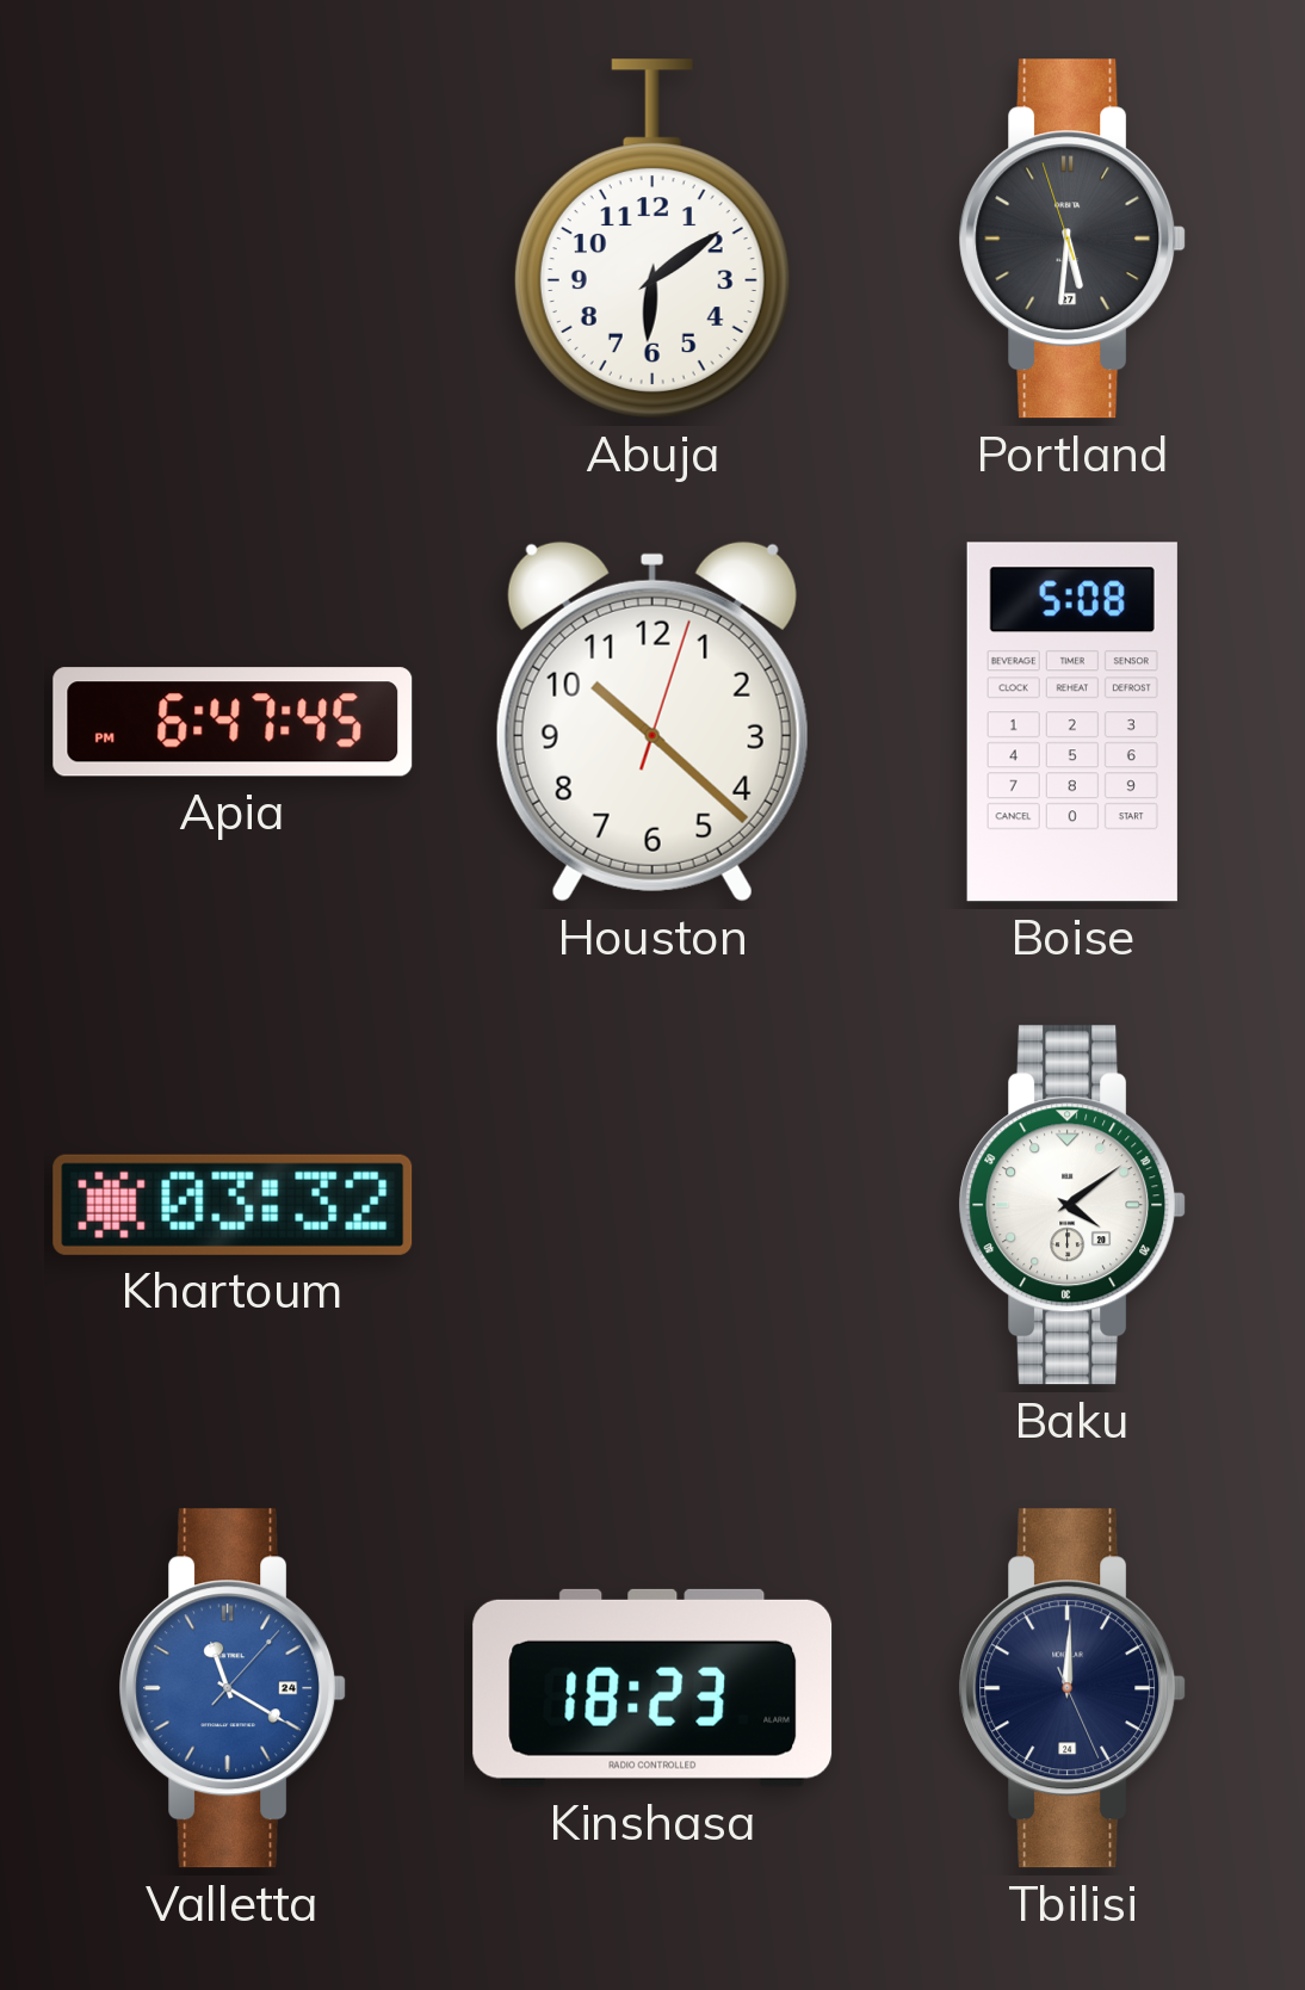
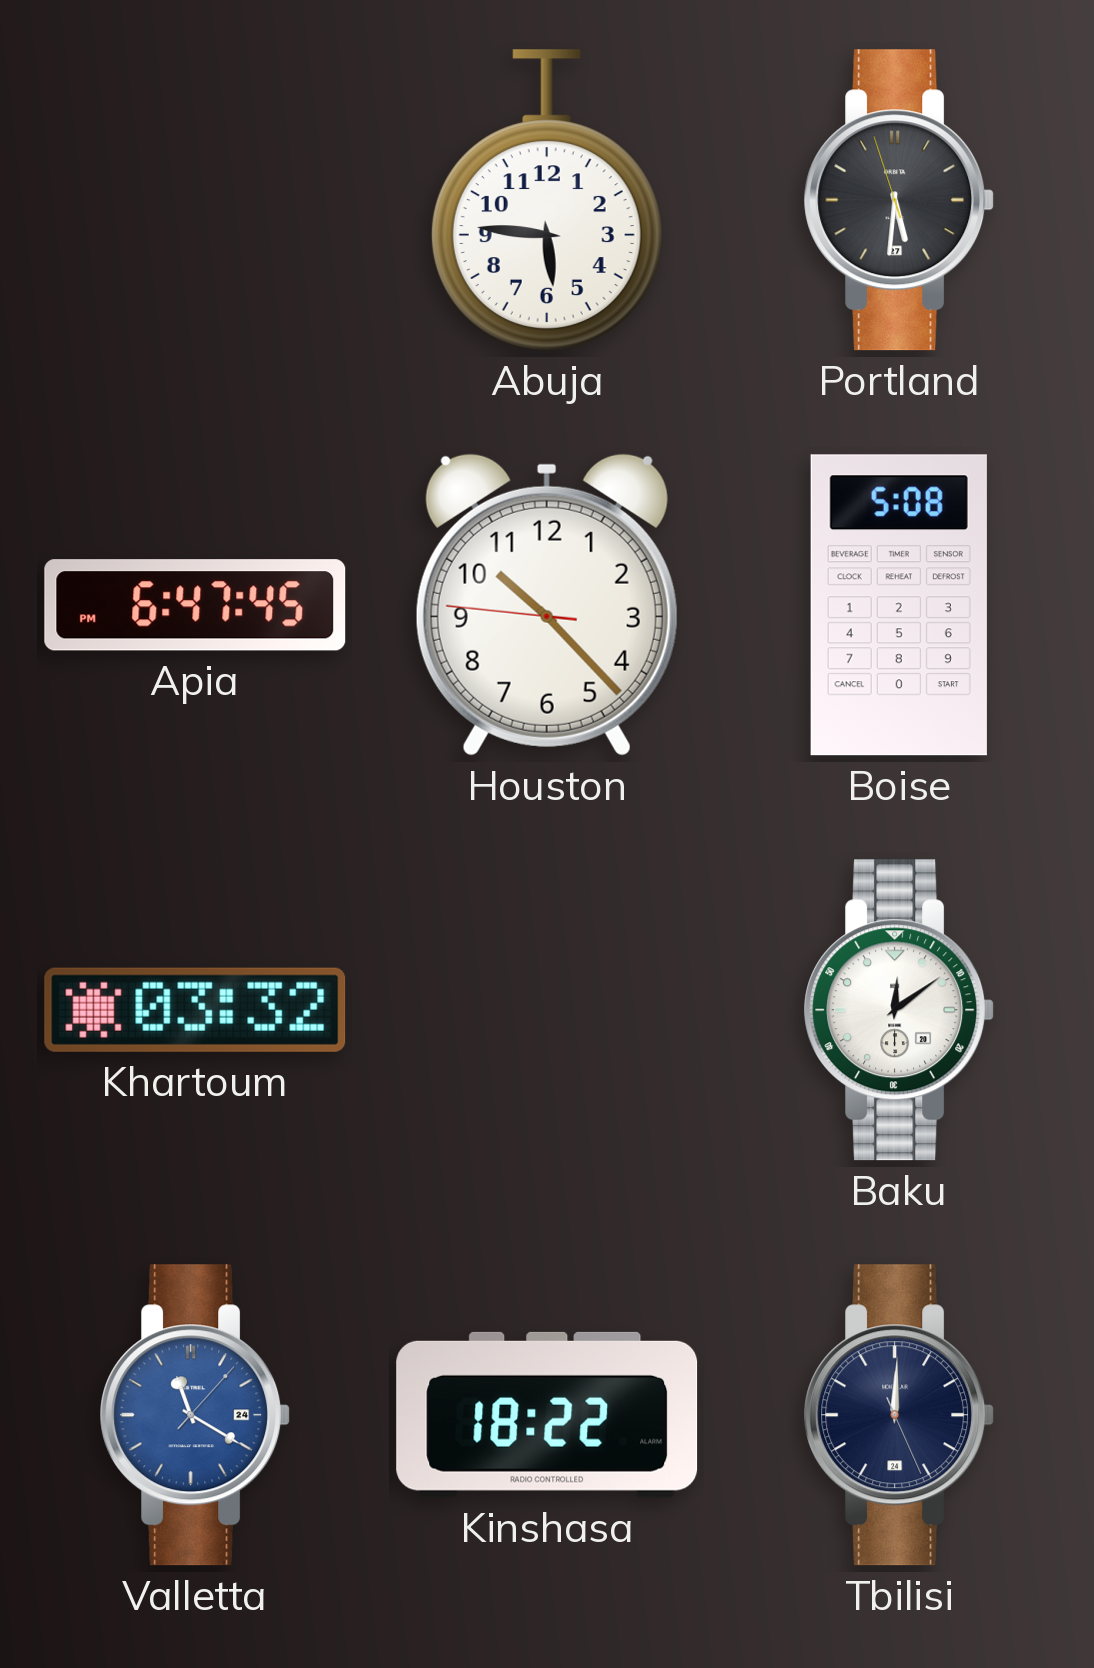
Abuja: 6:09 -> 5:46
Houston: 10:22:03 -> 10:22:46
Baku: 4:09 -> 12:09
Kinshasa: 18:23 -> 18:22
